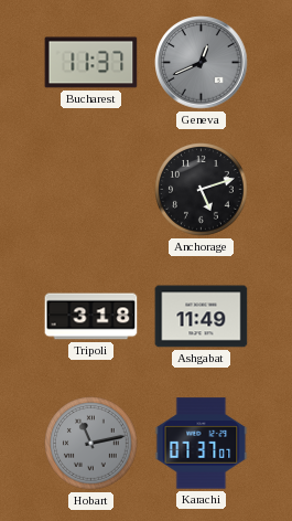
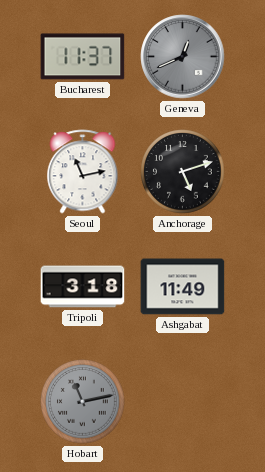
Seoul: none -> 11:13
Karachi: 07:37 -> none
